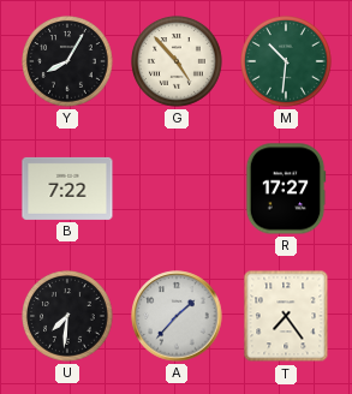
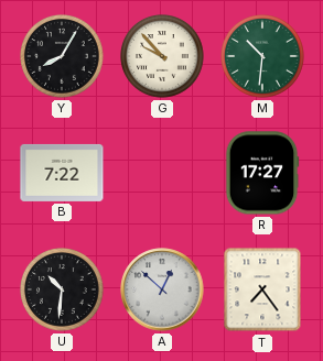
G: 4:53 -> 9:53
U: 7:31 -> 10:31
A: 1:37 -> 12:52
